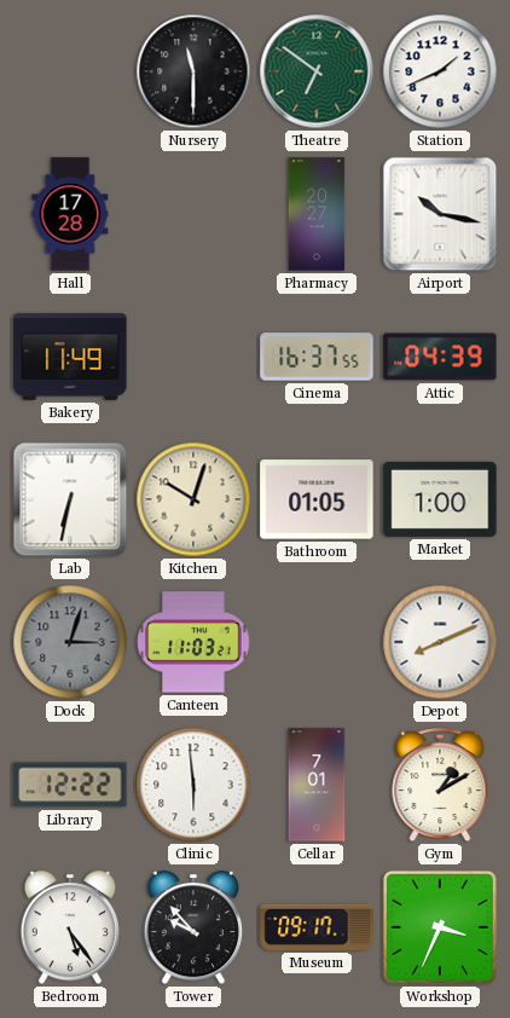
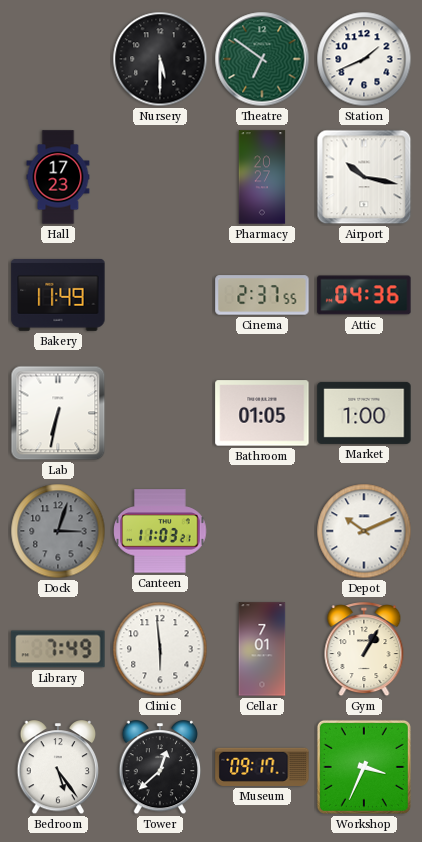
Nursery: 11:30 -> 5:30
Hall: 17:28 -> 17:23
Cinema: 16:37 -> 2:37
Attic: 04:39 -> 04:36
Kitchen: 10:03 -> none
Depot: 8:11 -> 10:11
Library: 12:22 -> 7:49
Gym: 1:10 -> 1:05
Tower: 9:53 -> 12:38
